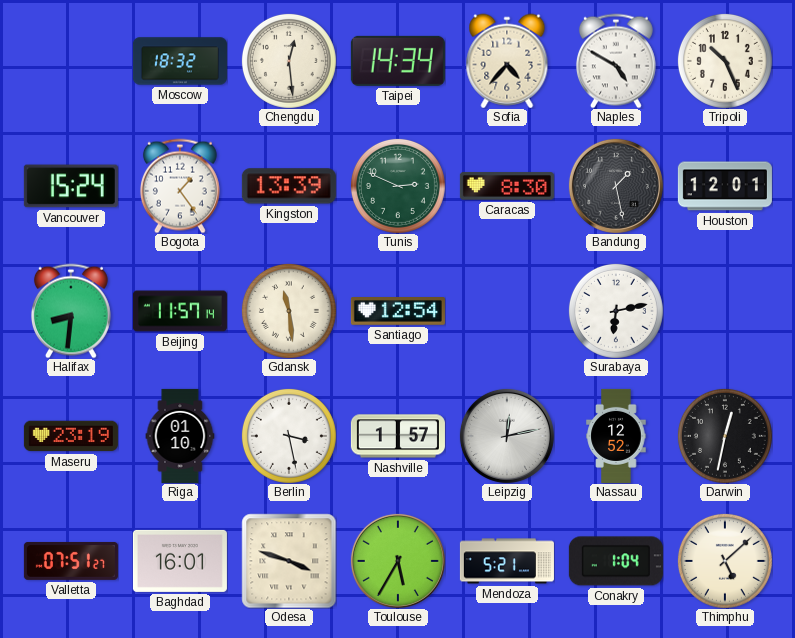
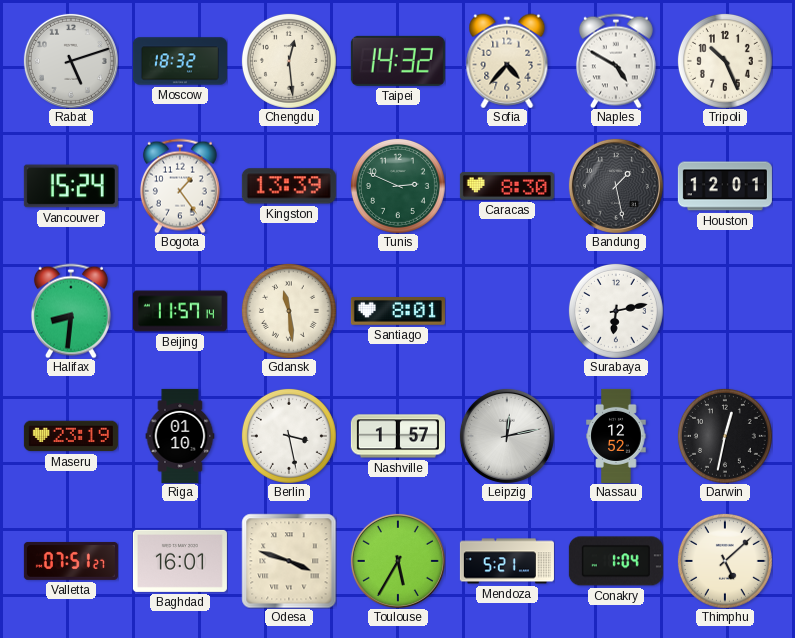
Rabat: none -> 5:12
Taipei: 14:34 -> 14:32
Santiago: 12:54 -> 8:01
